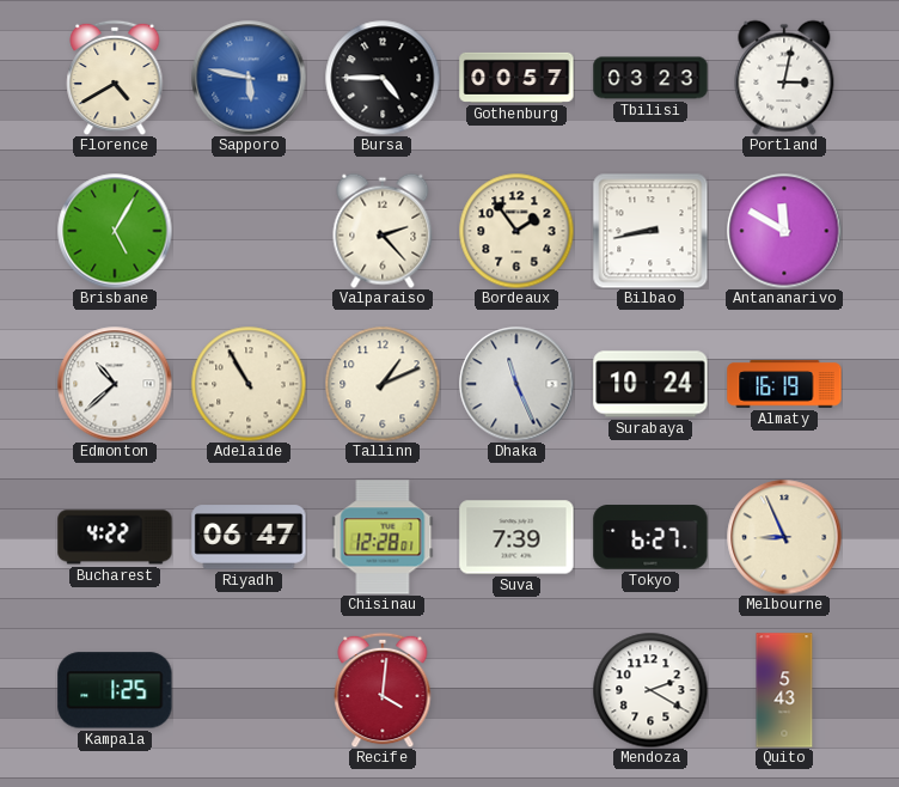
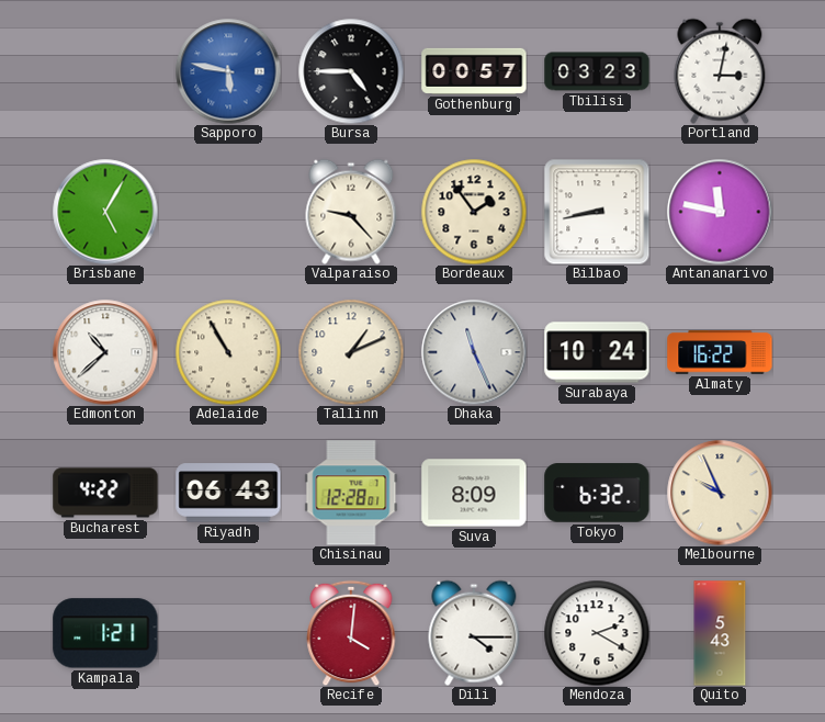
Florence: 4:40 -> none
Valparaiso: 2:23 -> 9:23
Antananarivo: 11:50 -> 11:47
Almaty: 16:19 -> 16:22
Riyadh: 06:47 -> 06:43
Suva: 7:39 -> 8:09
Tokyo: 6:27 -> 6:32
Melbourne: 8:56 -> 9:56
Kampala: 1:25 -> 1:21
Dili: none -> 4:15
